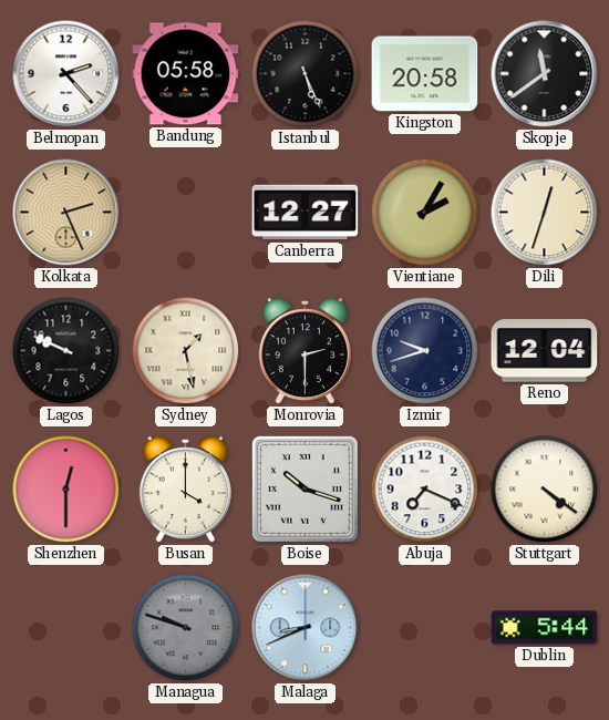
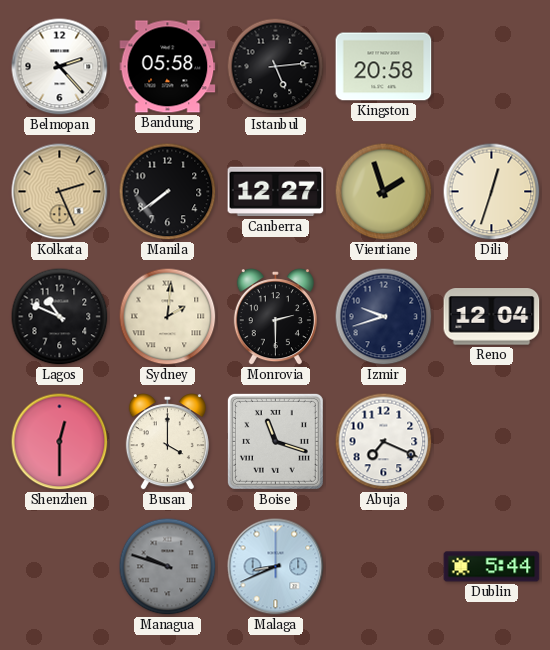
Istanbul: 5:26 -> 5:14
Skopje: 11:39 -> none
Manila: none -> 7:39
Vientiane: 2:05 -> 1:57
Lagos: 9:49 -> 10:49
Sydney: 1:28 -> 2:01
Boise: 10:18 -> 11:18
Stuttgart: 4:21 -> none
